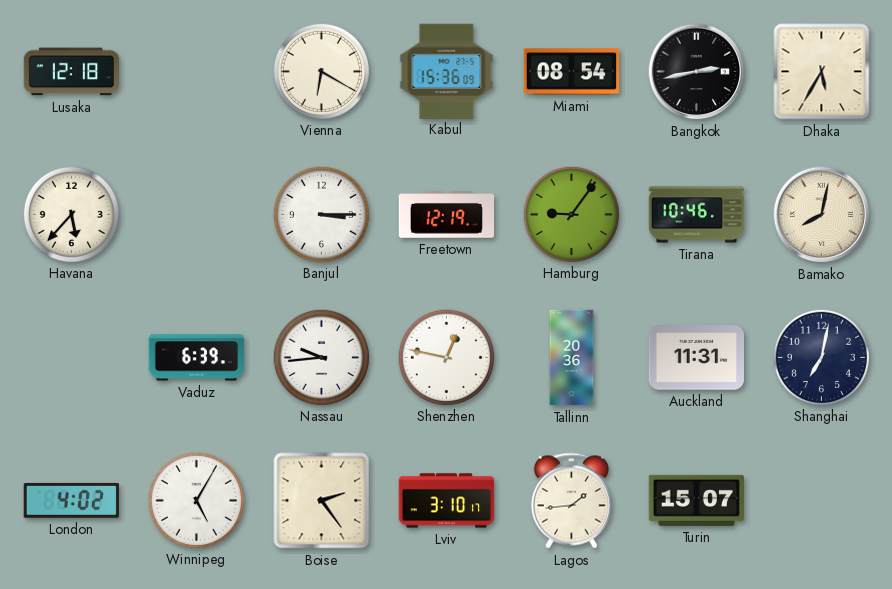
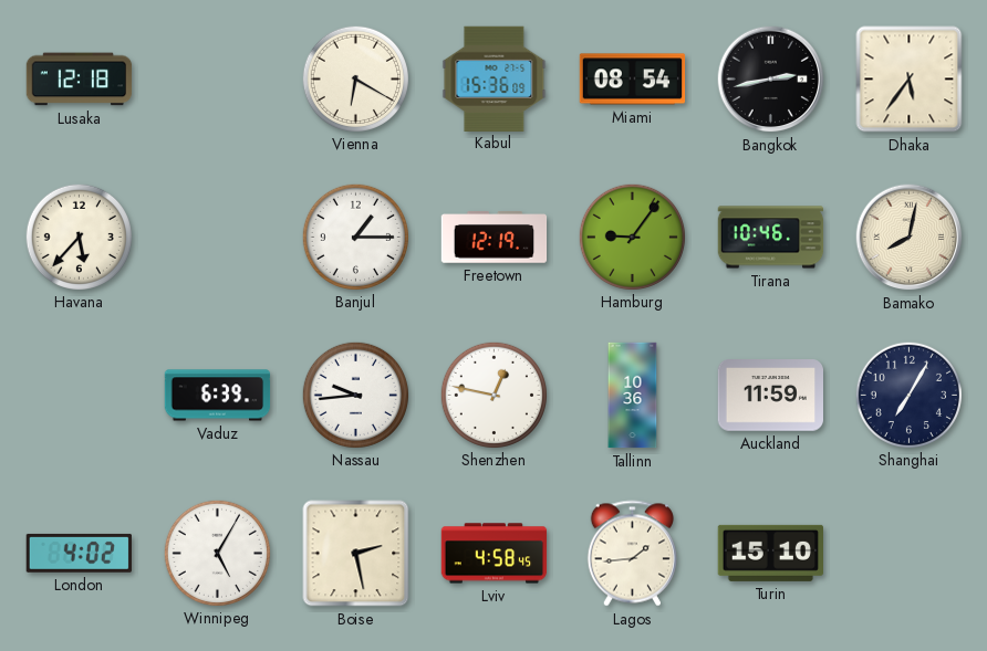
Dhaka: 5:35 -> 5:36
Banjul: 3:15 -> 1:15
Tallinn: 20:36 -> 10:36
Auckland: 11:31 -> 11:59
Shanghai: 7:02 -> 7:05
Boise: 2:24 -> 2:28
Lviv: 3:10 -> 4:58
Turin: 15:07 -> 15:10
